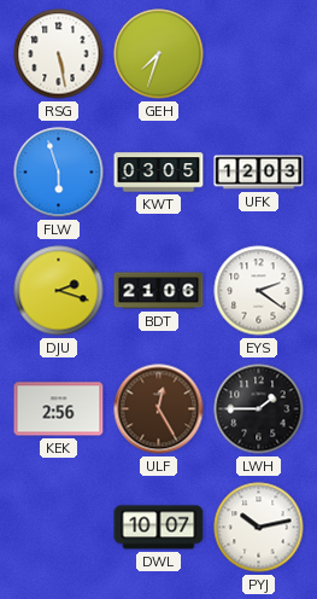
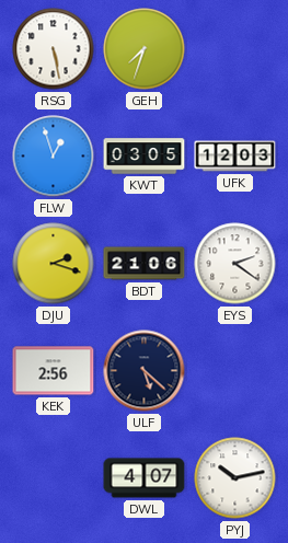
FLW: 5:57 -> 12:57
ULF: 12:25 -> 5:22
ULF dial: brown -> navy
LWH: 1:45 -> none
DWL: 10:07 -> 4:07
